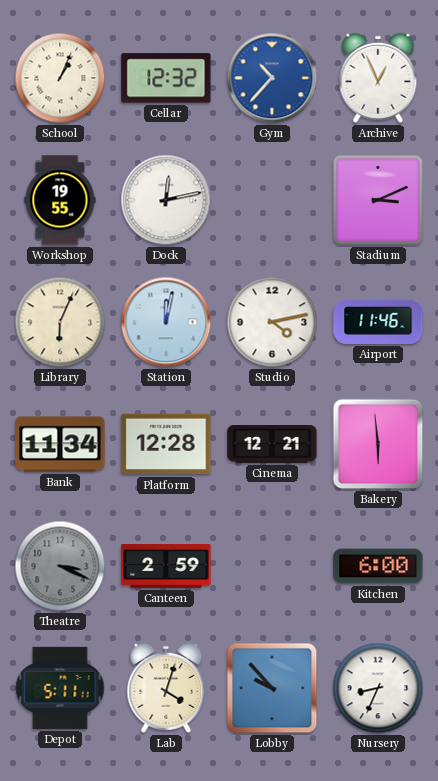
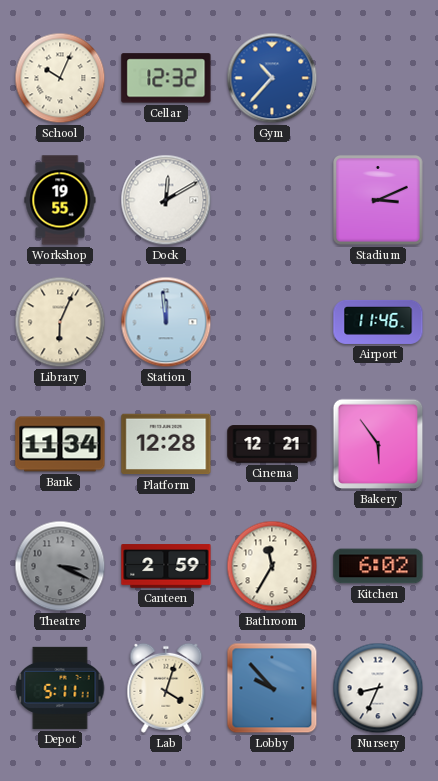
School: 1:04 -> 10:04
Archive: 12:56 -> none
Dock: 12:13 -> 12:10
Station: 12:02 -> 11:59
Studio: 4:13 -> none
Bakery: 5:59 -> 5:54
Bathroom: none -> 11:35
Kitchen: 6:00 -> 6:02
